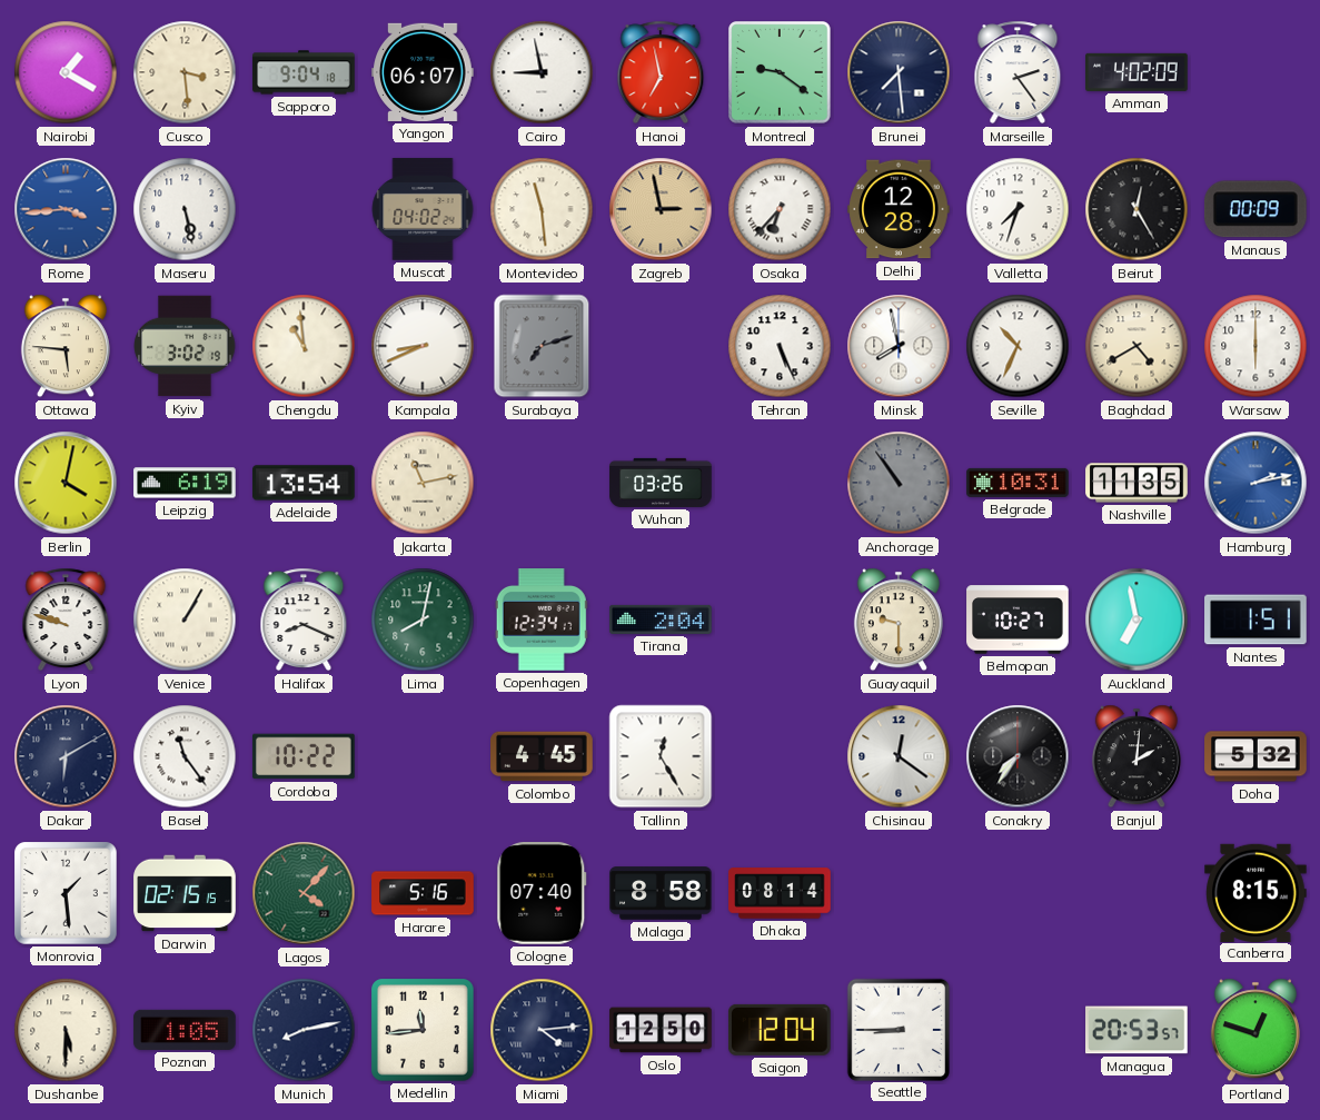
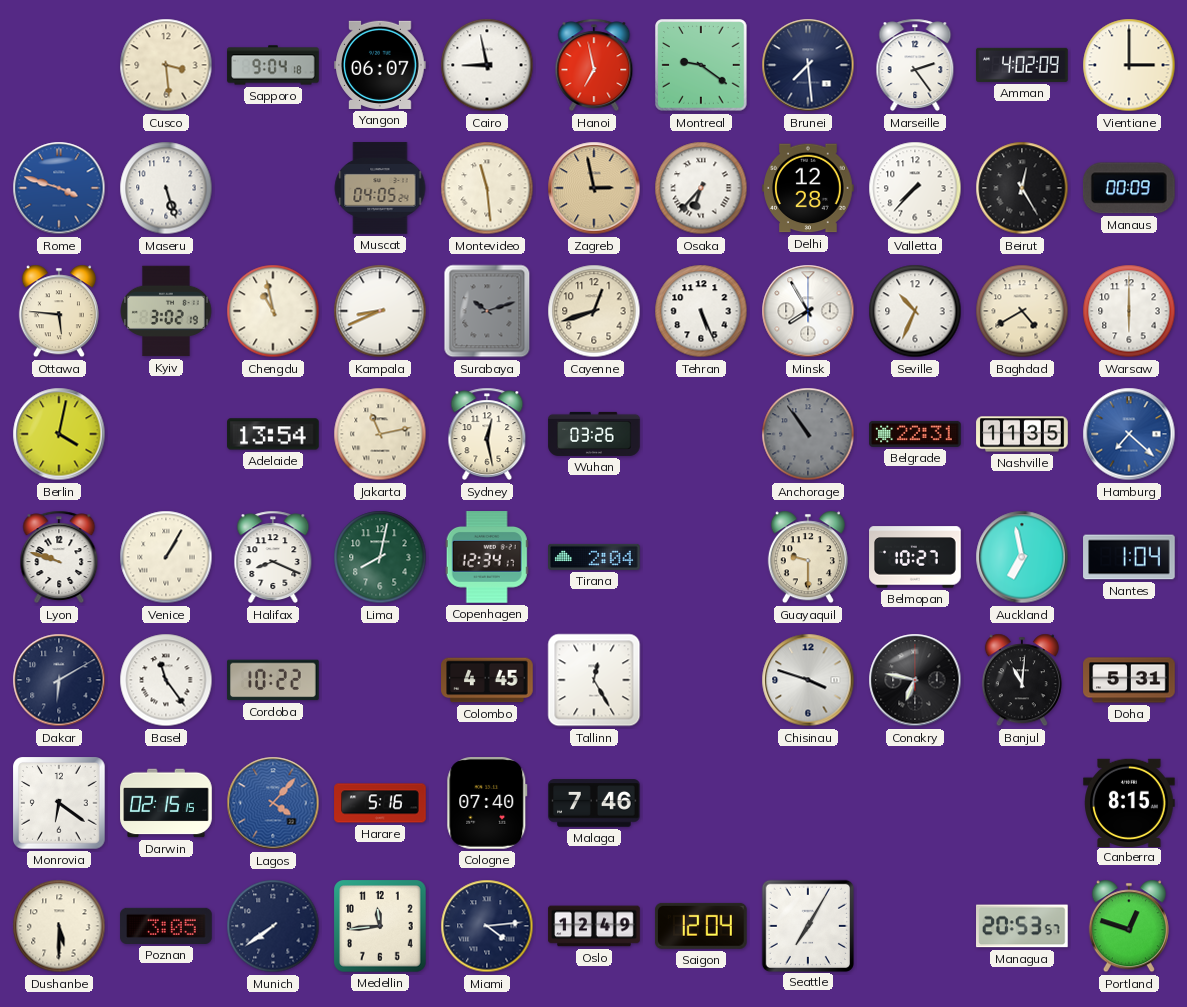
Nairobi: 1:20 -> none
Vientiane: none -> 3:00
Rome: 3:44 -> 3:48
Maseru: 5:28 -> 5:27
Muscat: 04:02 -> 04:05
Valletta: 7:33 -> 7:37
Chengdu: 10:59 -> 10:58
Surabaya: 7:12 -> 10:12
Cayenne: none -> 12:42
Minsk: 7:58 -> 7:55
Leipzig: 6:19 -> none
Sydney: none -> 12:28
Belgrade: 10:31 -> 22:31
Hamburg: 2:13 -> 7:22
Nantes: 1:51 -> 1:04
Chisinau: 12:21 -> 3:48
Conakry: 7:36 -> 6:47
Banjul: 2:01 -> 11:01
Doha: 5:32 -> 5:31
Monrovia: 1:29 -> 6:21
Lagos dial: green -> blue
Malaga: 8:58 -> 7:46
Dhaka: 08:14 -> none
Poznan: 1:05 -> 3:05
Munich: 8:13 -> 7:39
Oslo: 12:50 -> 12:49
Seattle: 8:45 -> 7:05
